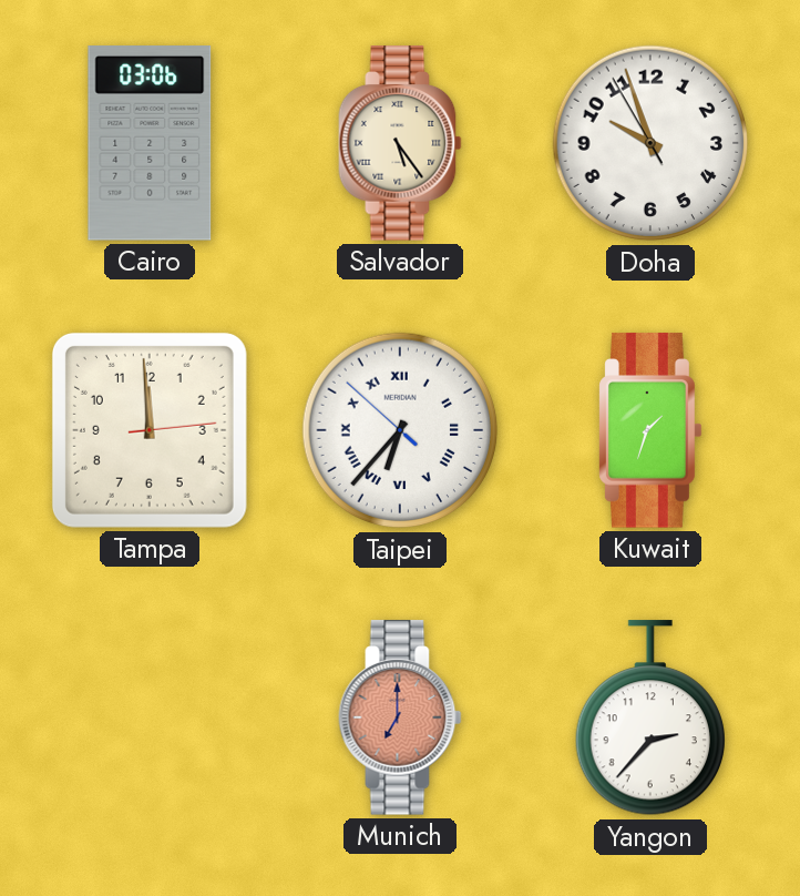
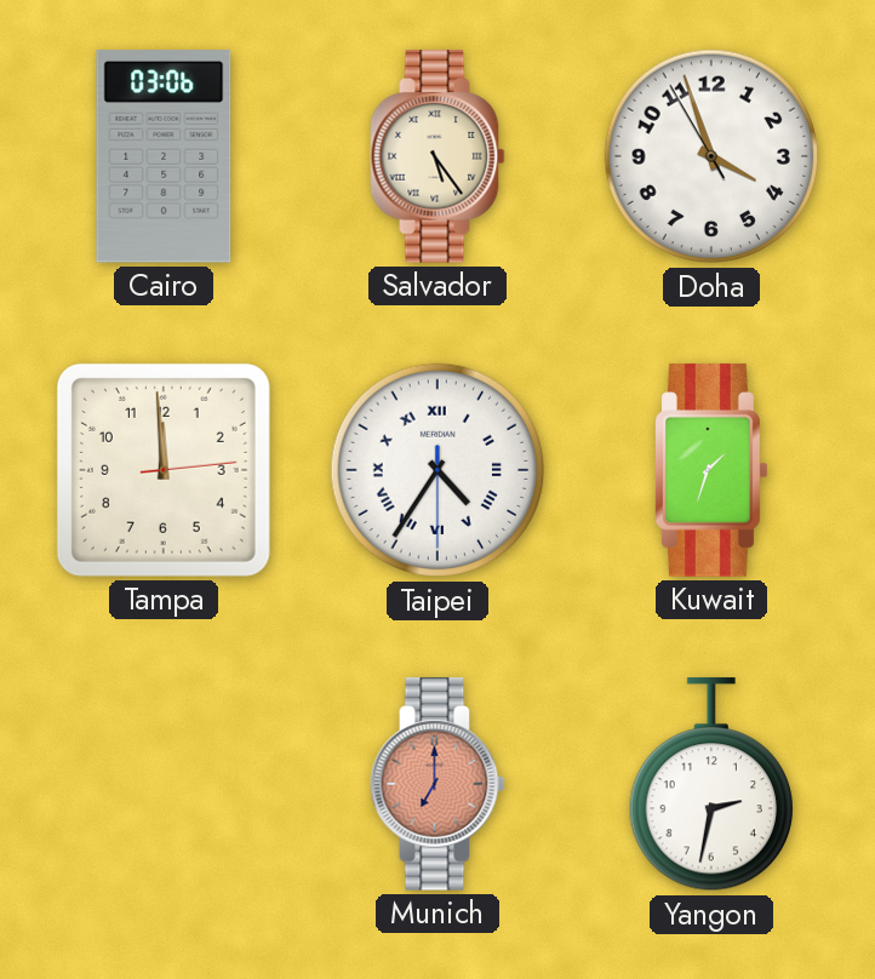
Doha: 9:56 -> 3:56
Taipei: 6:36 -> 4:35
Yangon: 2:37 -> 2:32
